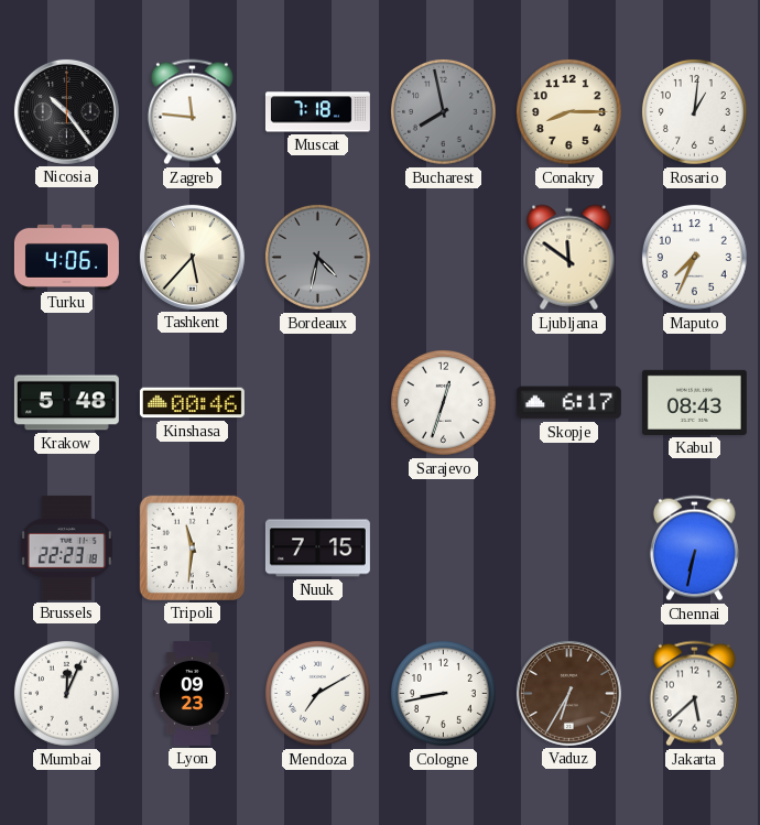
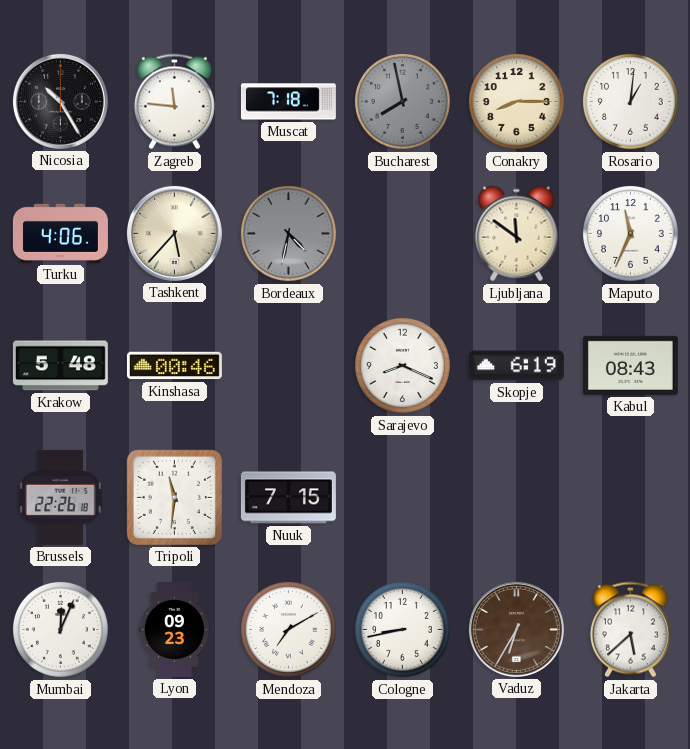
Nicosia: 10:24 -> 10:25
Maputo: 7:34 -> 11:34
Sarajevo: 12:33 -> 8:19
Skopje: 6:17 -> 6:19
Brussels: 22:23 -> 22:26
Chennai: 6:32 -> none
